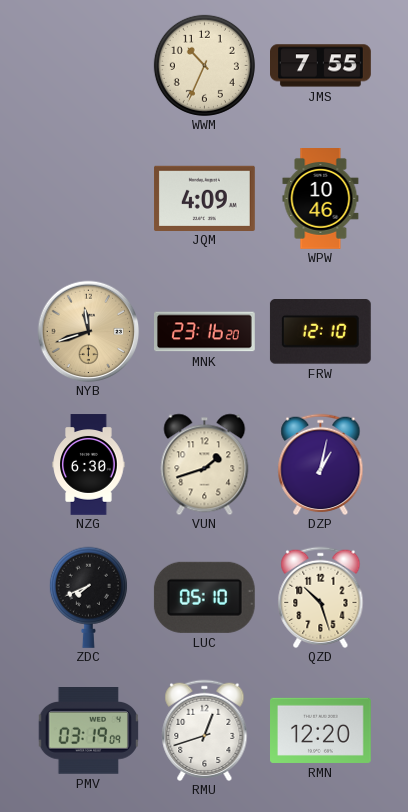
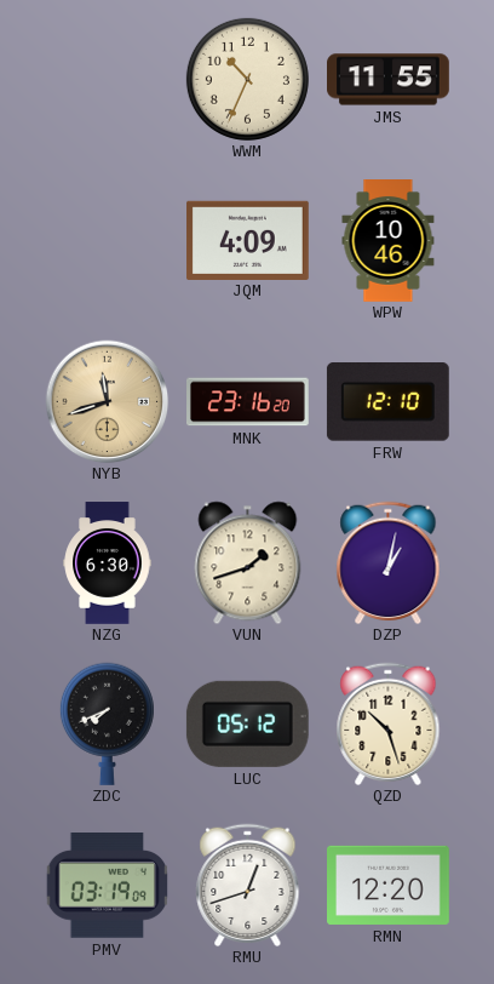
JMS: 7:55 -> 11:55
LUC: 05:10 -> 05:12
